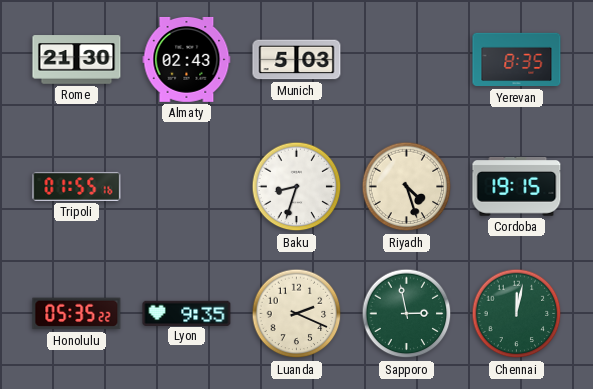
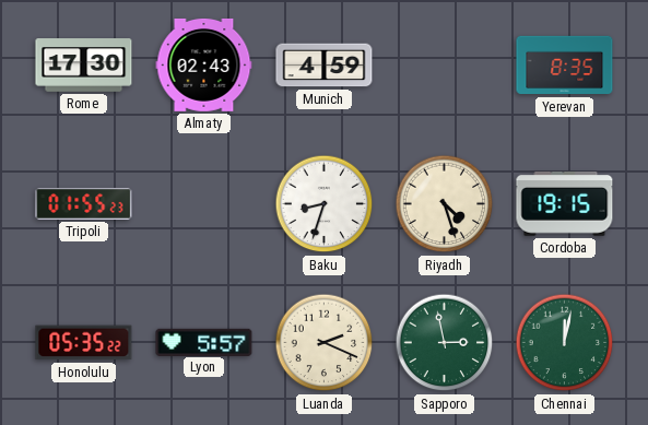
Rome: 21:30 -> 17:30
Munich: 5:03 -> 4:59
Tripoli: 01:55:16 -> 01:55:23
Lyon: 9:35 -> 5:57
